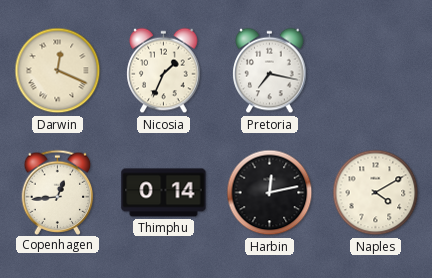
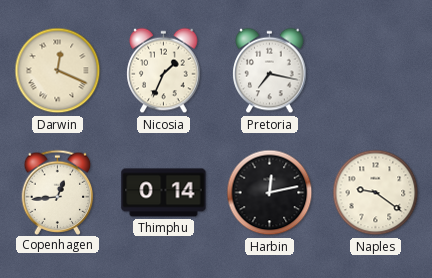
Naples: 4:10 -> 9:21
